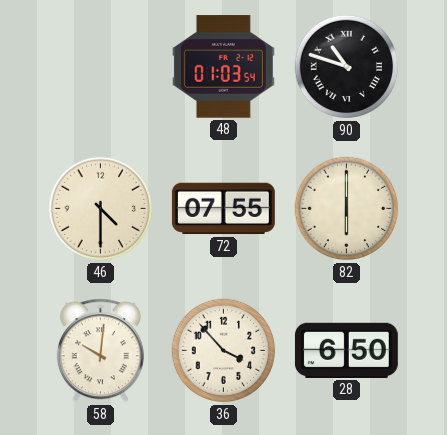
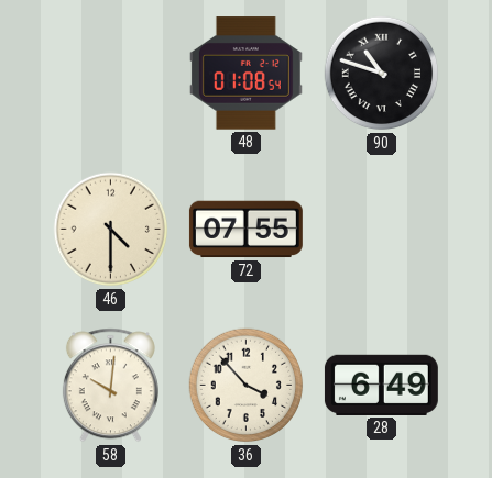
48: 01:03 -> 01:08
82: 6:00 -> none
28: 6:50 -> 6:49
